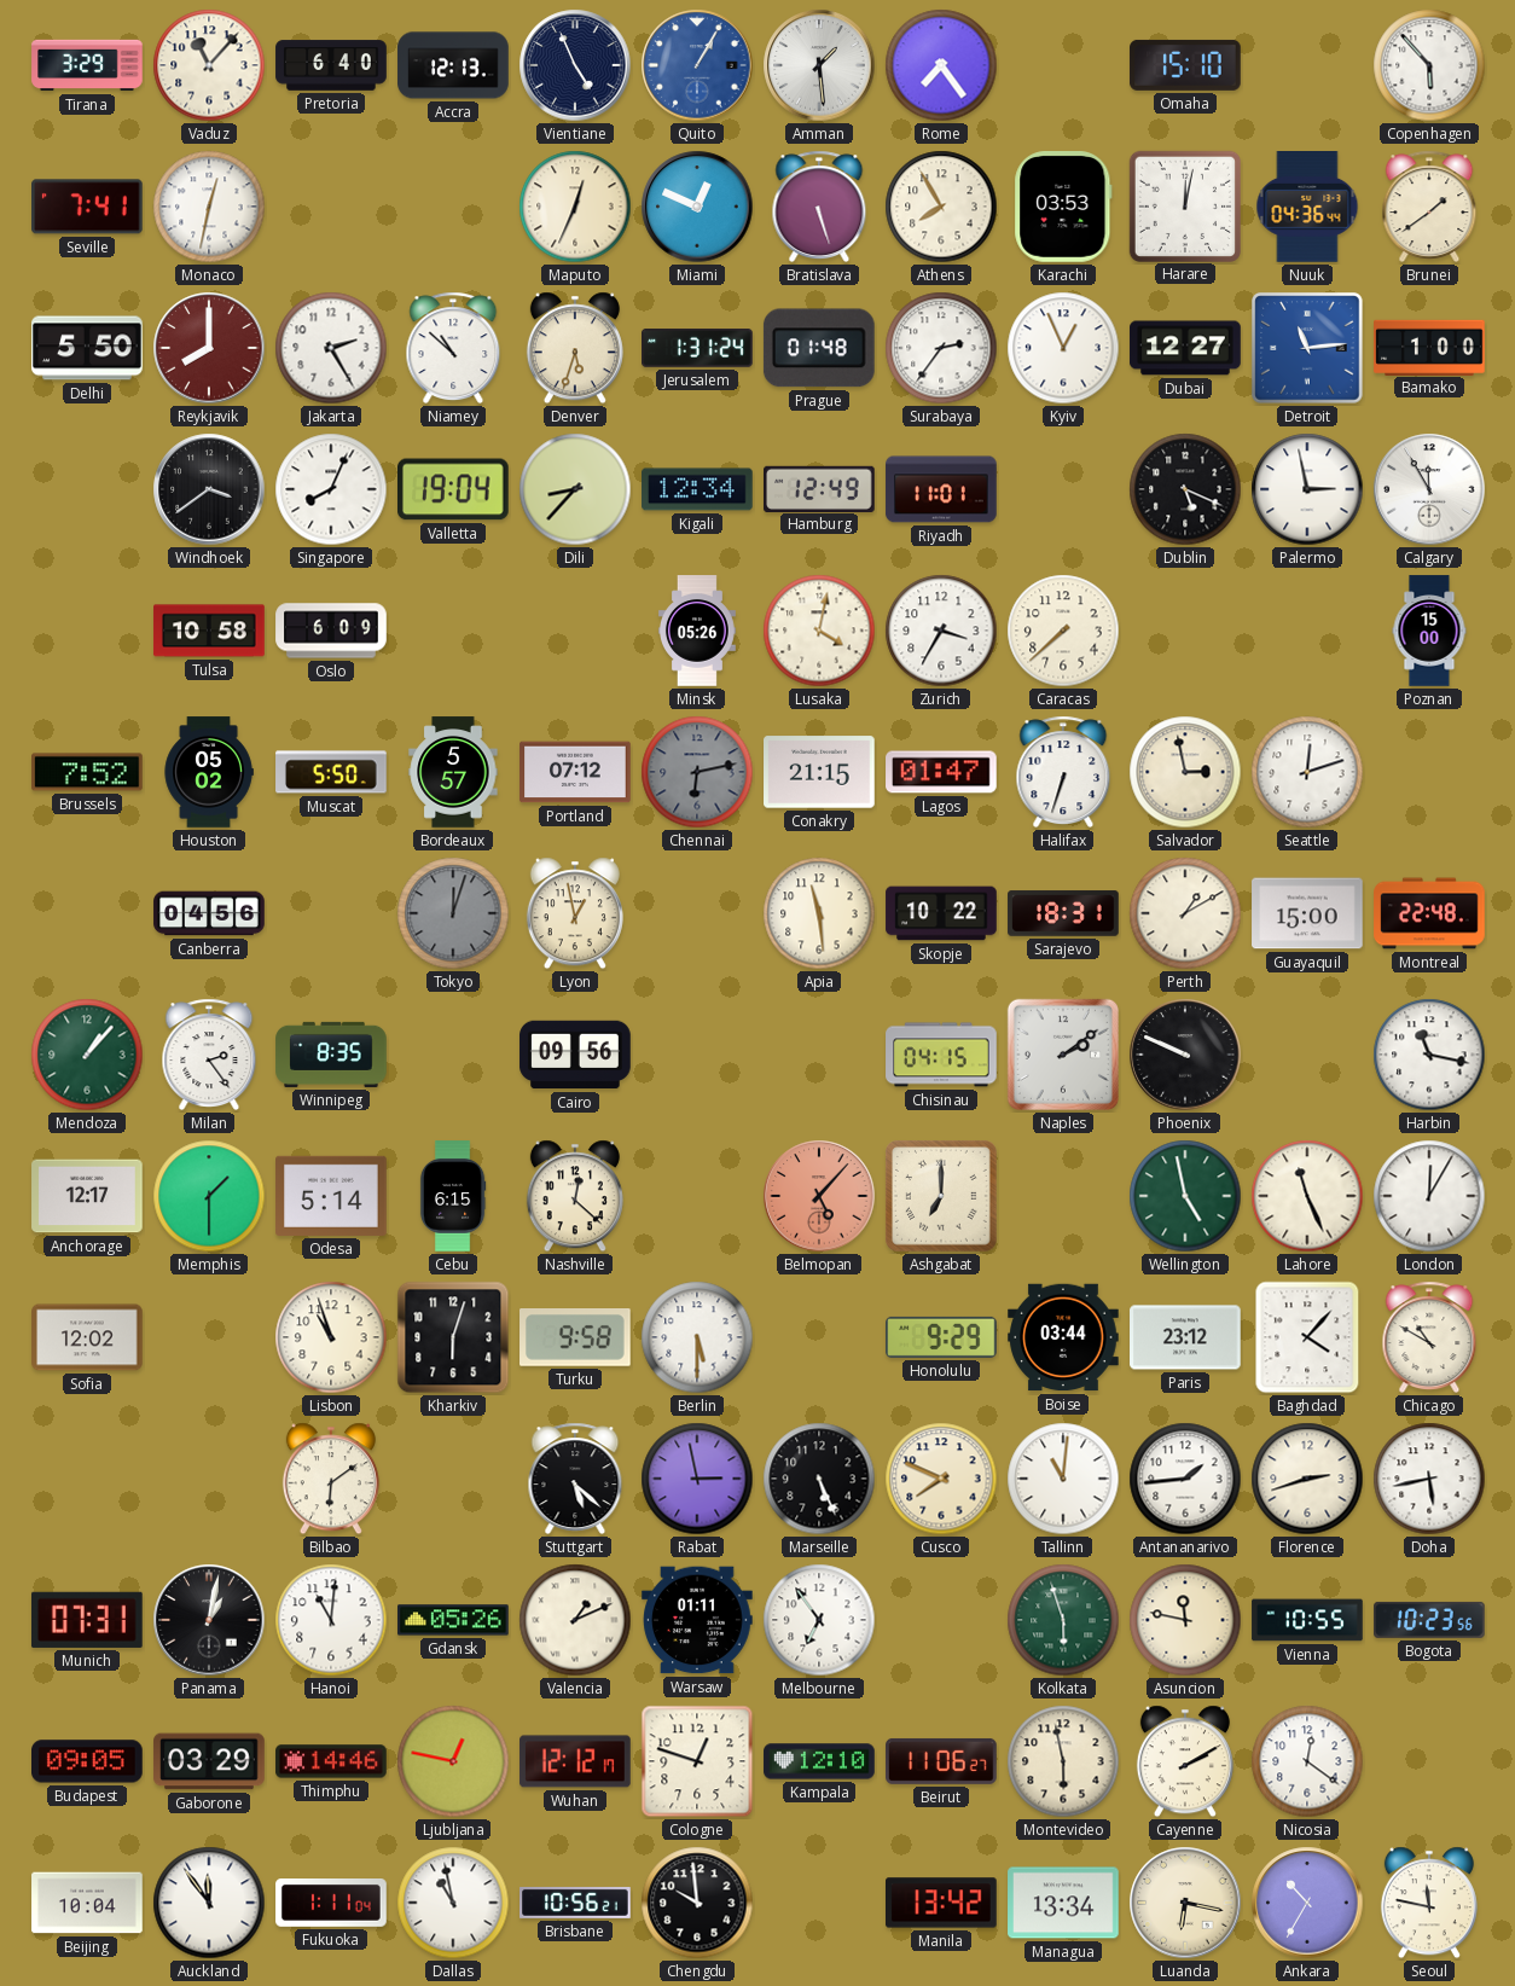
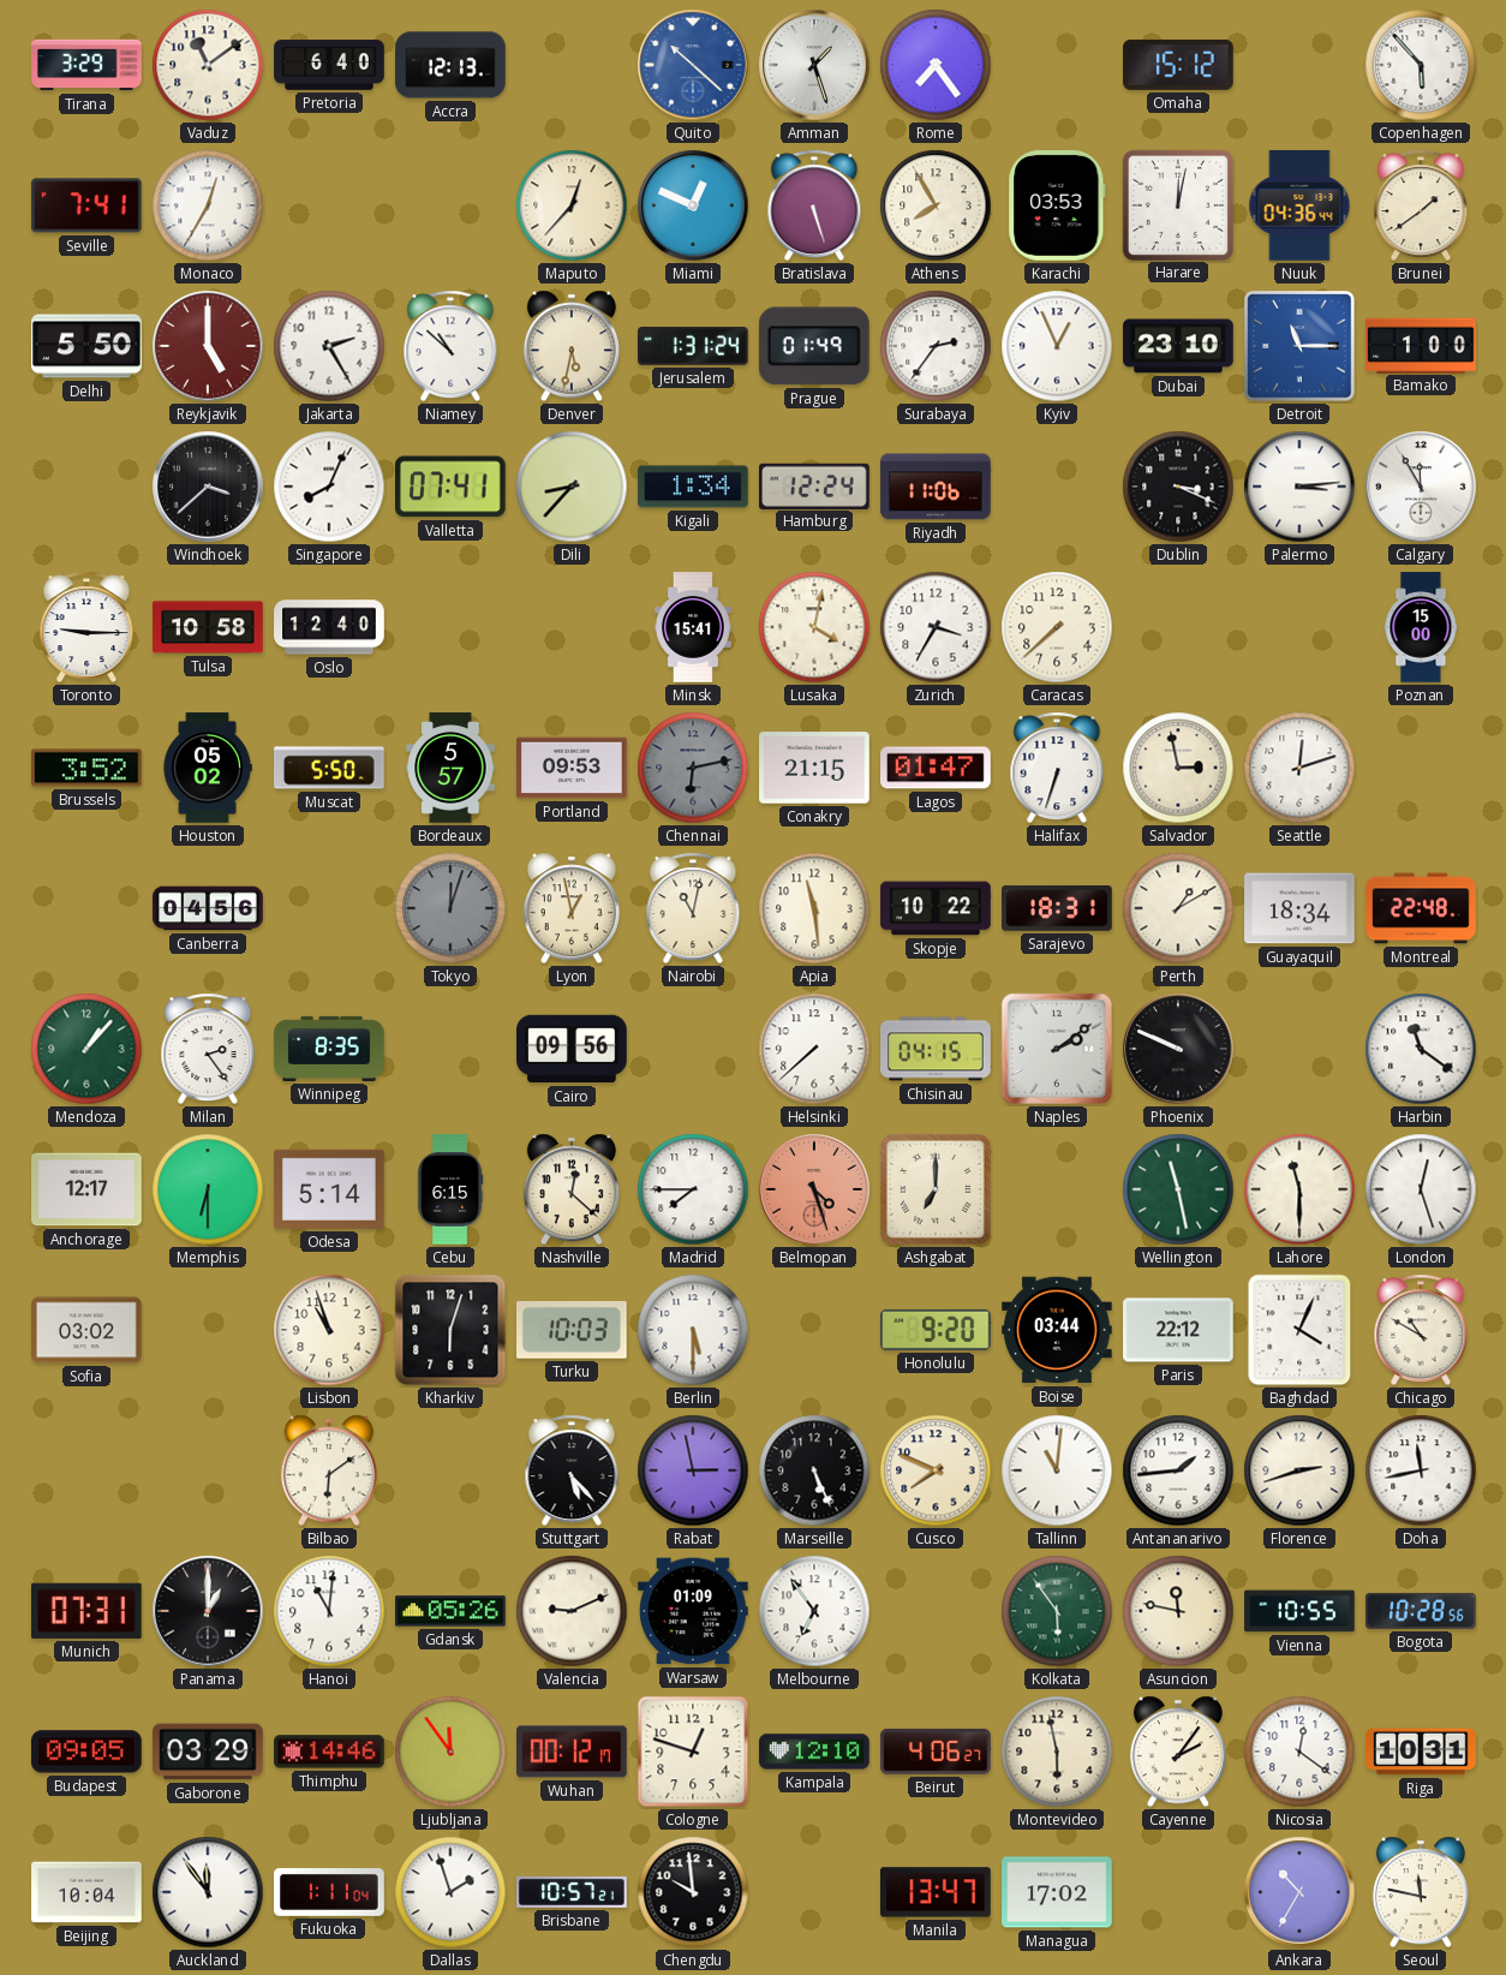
Vaduz: 11:07 -> 11:09
Vientiane: 4:56 -> none
Quito: 1:05 -> 10:22
Amman: 1:29 -> 1:27
Omaha: 15:10 -> 15:12
Monaco: 12:32 -> 12:35
Maputo: 12:34 -> 12:37
Reykjavik: 8:00 -> 5:00
Denver: 5:33 -> 5:32
Prague: 01:48 -> 01:49
Dubai: 12:27 -> 23:10
Detroit: 11:14 -> 11:15
Windhoek: 3:39 -> 3:38
Valletta: 19:04 -> 07:41
Kigali: 12:34 -> 1:34
Hamburg: 12:49 -> 12:24
Riyadh: 11:01 -> 11:06
Dublin: 5:19 -> 3:19
Palermo: 2:58 -> 3:14
Toronto: none -> 9:15
Oslo: 6:09 -> 12:40
Minsk: 05:26 -> 15:41
Brussels: 7:52 -> 3:52
Portland: 07:12 -> 09:53
Nairobi: none -> 11:02
Guayaquil: 15:00 -> 18:34
Helsinki: none -> 7:38
Harbin: 11:17 -> 11:21
Memphis: 1:30 -> 6:30
Madrid: none -> 7:45
Belmopan: 5:07 -> 4:27
Wellington: 4:58 -> 11:28
Lahore: 11:26 -> 11:30
London: 12:05 -> 12:27
Sofia: 12:02 -> 03:02
Turku: 9:58 -> 10:03
Honolulu: 9:29 -> 9:20
Paris: 23:12 -> 22:12
Baghdad: 4:07 -> 4:04
Stuttgart: 5:22 -> 5:23
Doha: 5:43 -> 11:43
Panama: 1:02 -> 1:00
Valencia: 1:11 -> 9:11
Warsaw: 01:11 -> 01:09
Kolkata: 5:57 -> 5:54
Bogota: 10:23 -> 10:28
Ljubljana: 12:47 -> 11:54
Wuhan: 12:12 -> 00:12
Beirut: 11:06 -> 4:06
Cayenne: 2:10 -> 2:06
Riga: none -> 10:31
Dallas: 10:58 -> 1:57
Brisbane: 10:56 -> 10:57
Manila: 13:42 -> 13:47
Managua: 13:34 -> 17:02
Luanda: 6:17 -> none
